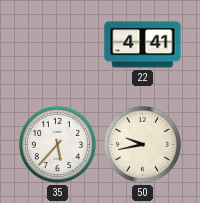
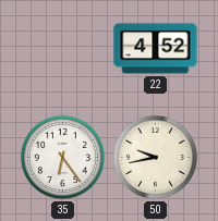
22: 4:41 -> 4:52
35: 5:37 -> 6:24
